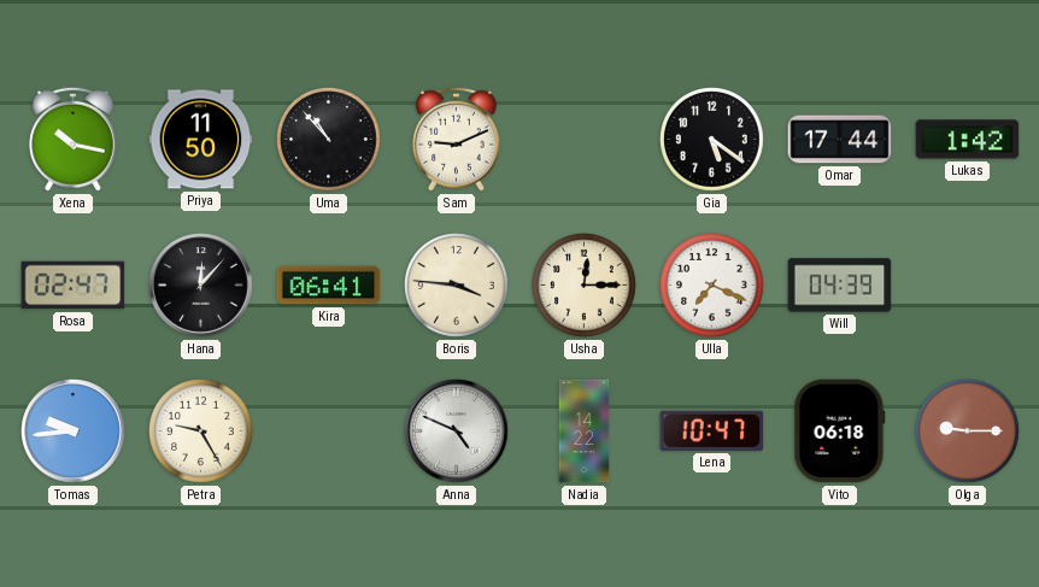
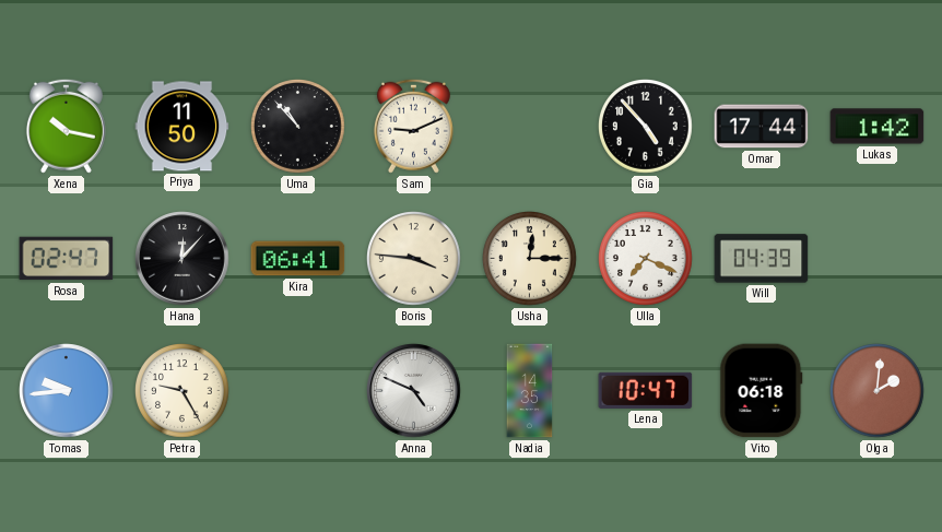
Gia: 5:21 -> 4:53
Nadia: 14:22 -> 14:35
Olga: 9:15 -> 2:01
